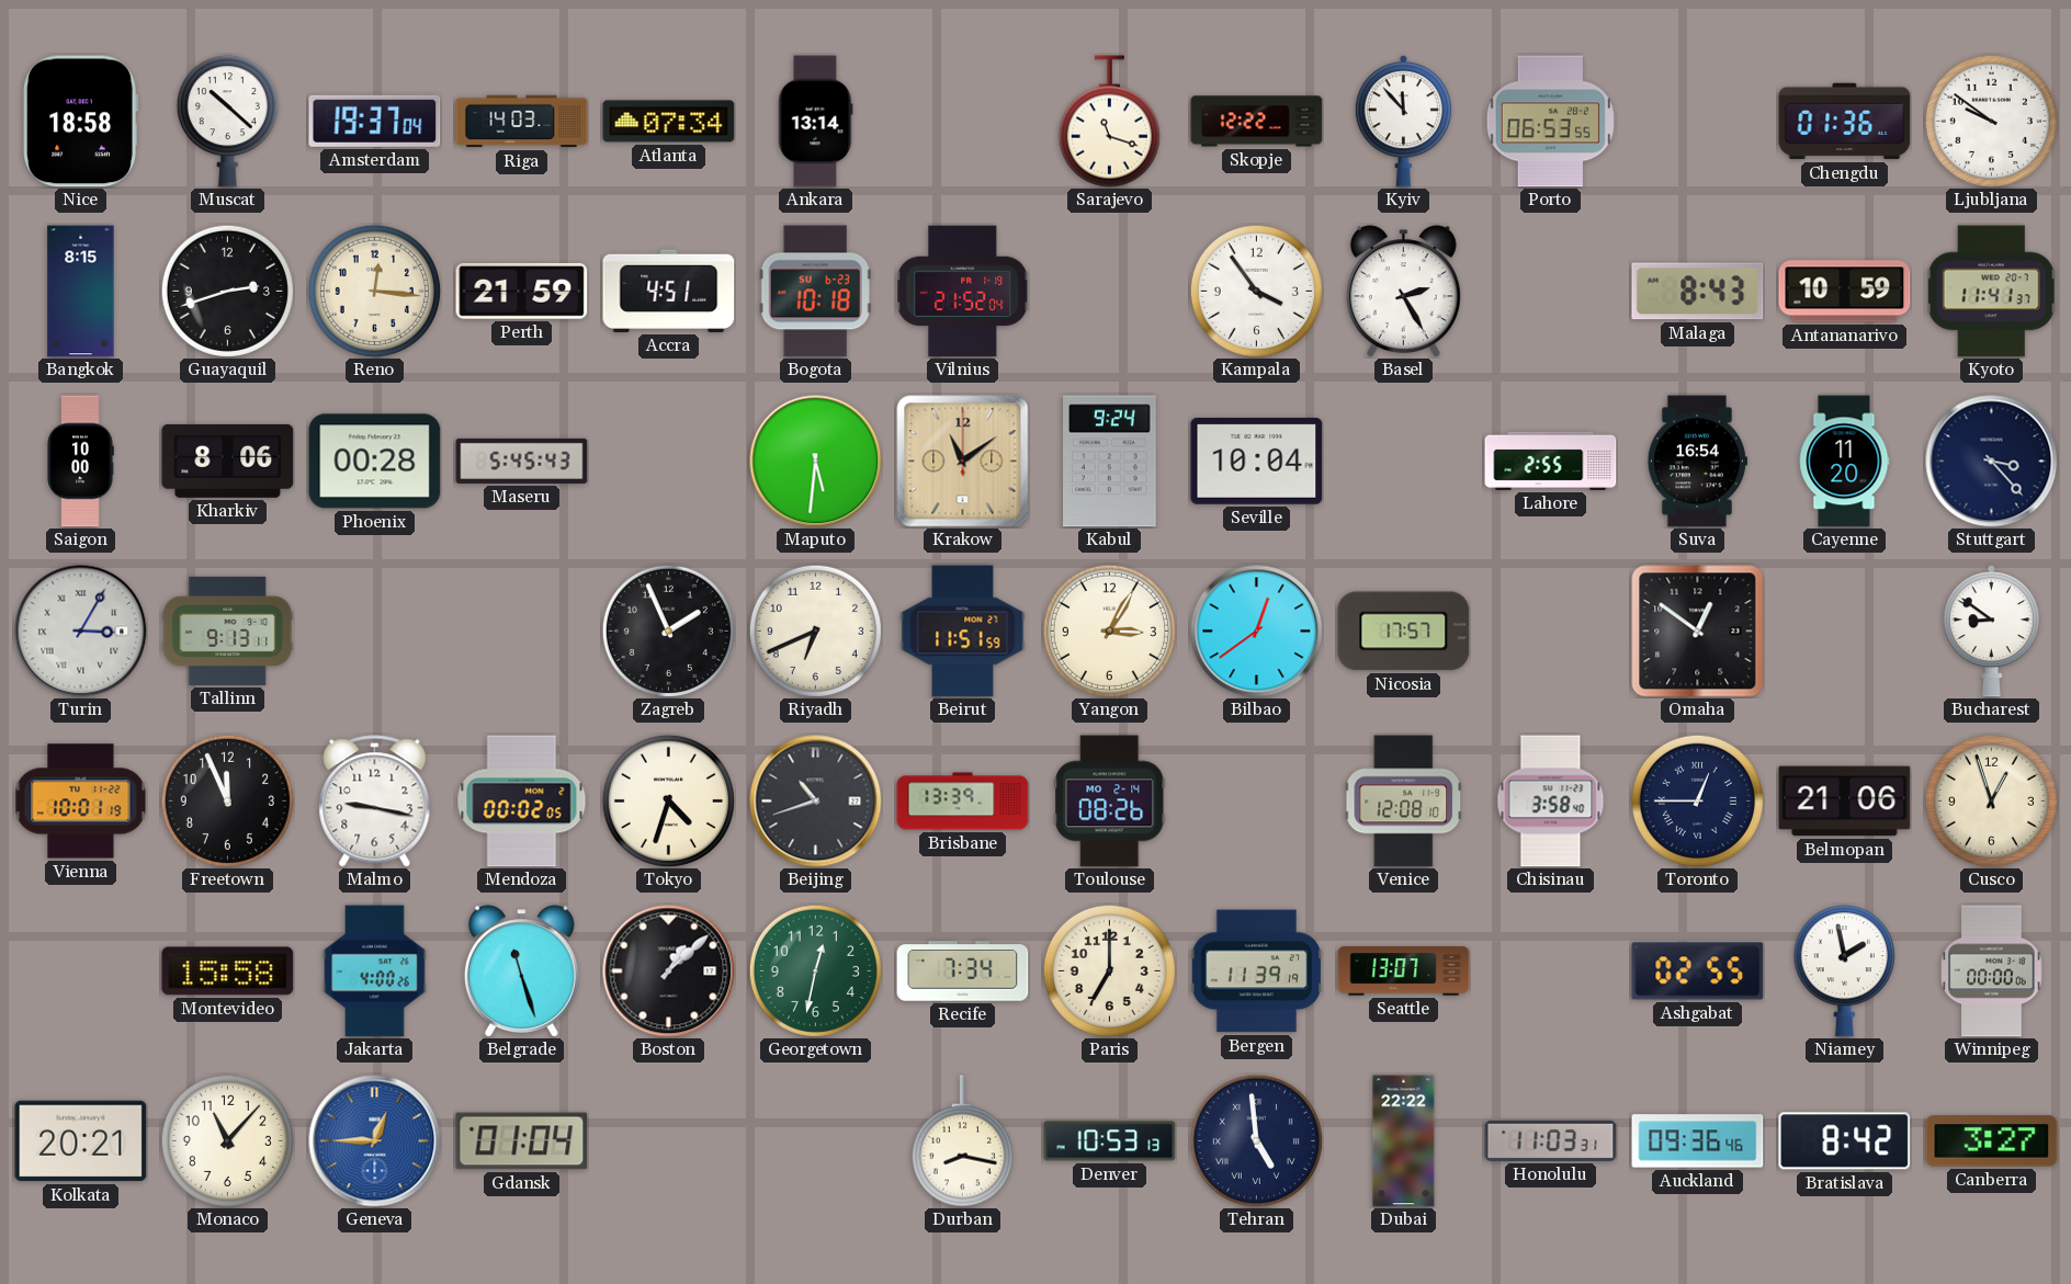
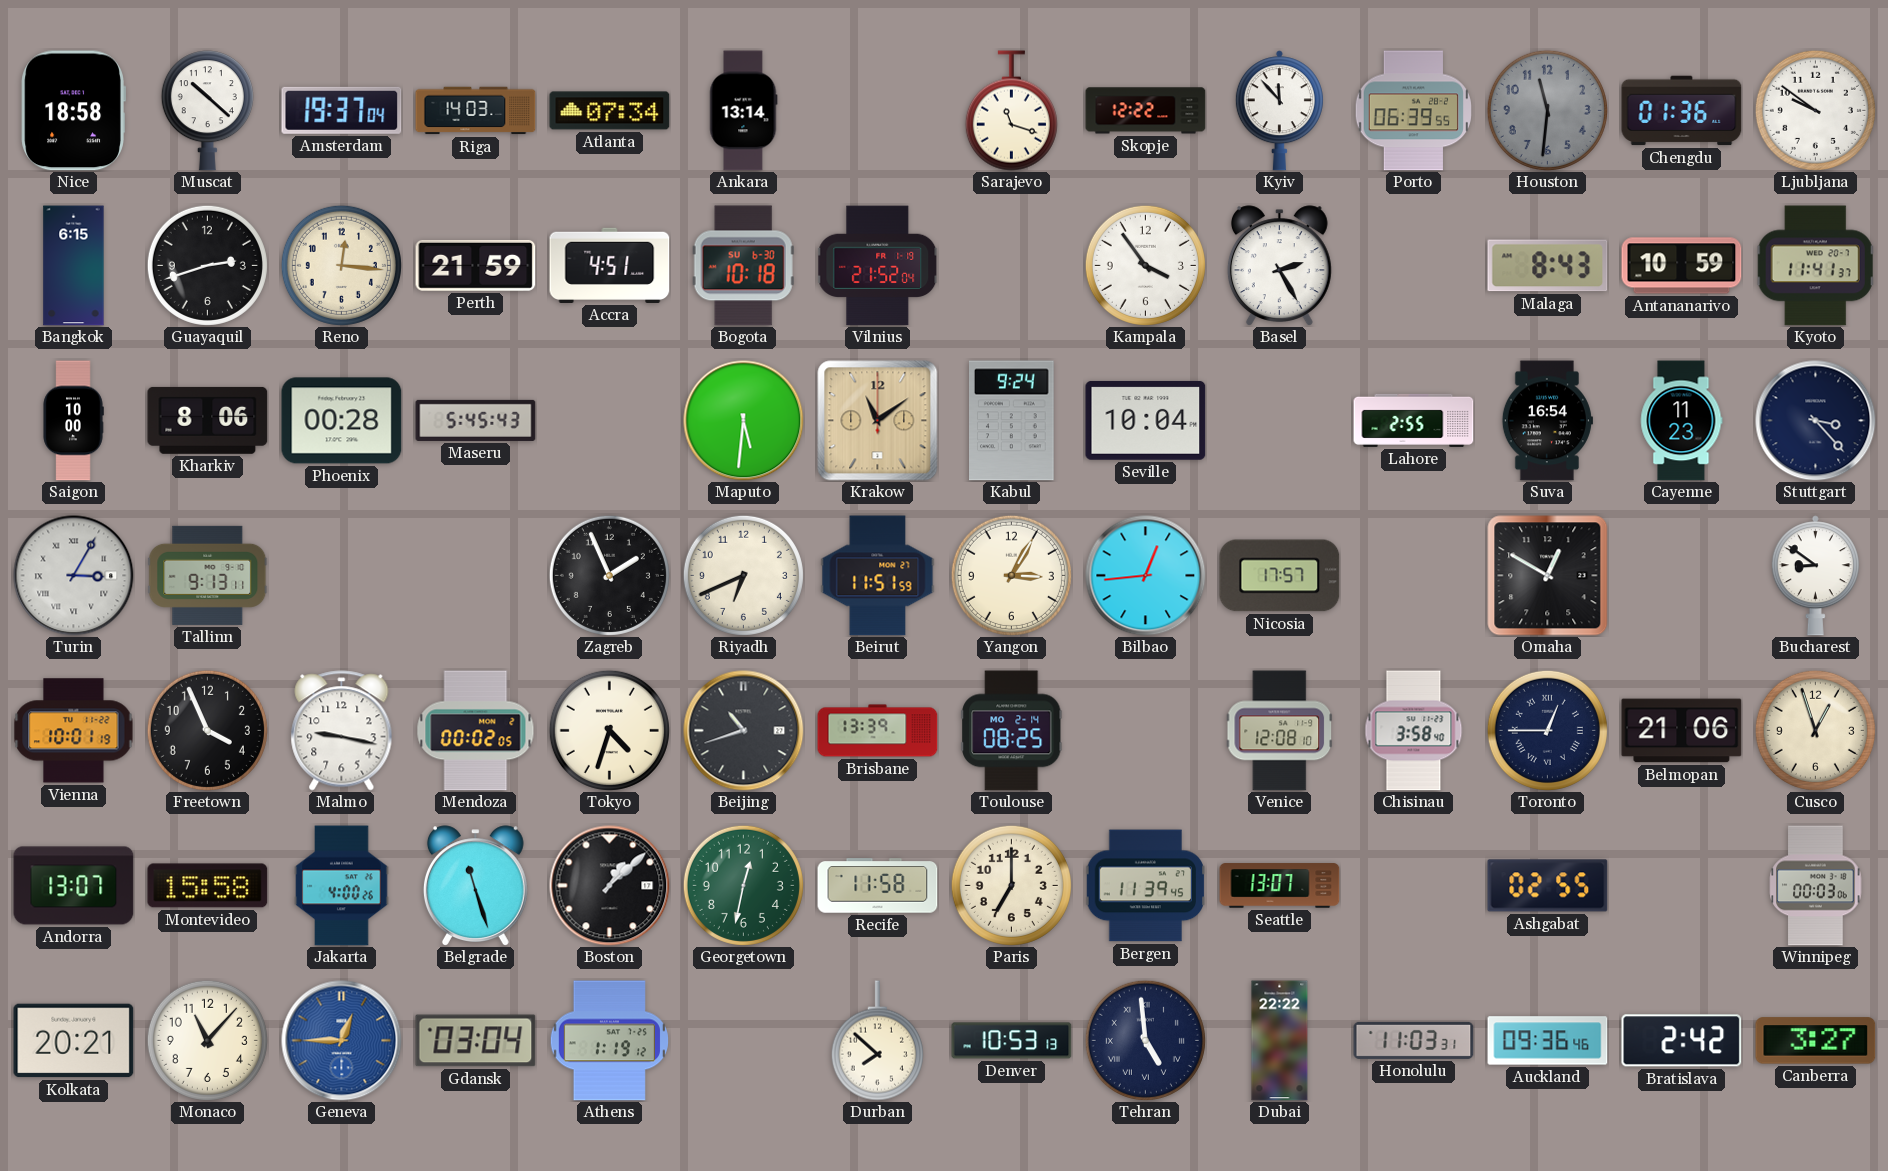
Porto: 06:53 -> 06:39
Houston: none -> 11:31
Bangkok: 8:15 -> 6:15
Bogota date: SU 6-23 -> SU 6-30
Cayenne: 11:20 -> 11:23
Bilbao: 12:39 -> 12:44
Omaha: 12:51 -> 12:50
Freetown: 11:56 -> 3:56
Toulouse: 08:26 -> 08:25
Andorra: none -> 13:07
Recife: 7:34 -> 11:58
Bergen: 11:39:19 -> 11:39:45
Niamey: 1:58 -> none
Winnipeg: 00:00 -> 00:03
Gdansk: 01:04 -> 03:04
Athens: none -> 1:19
Durban: 8:17 -> 7:52
Bratislava: 8:42 -> 2:42
